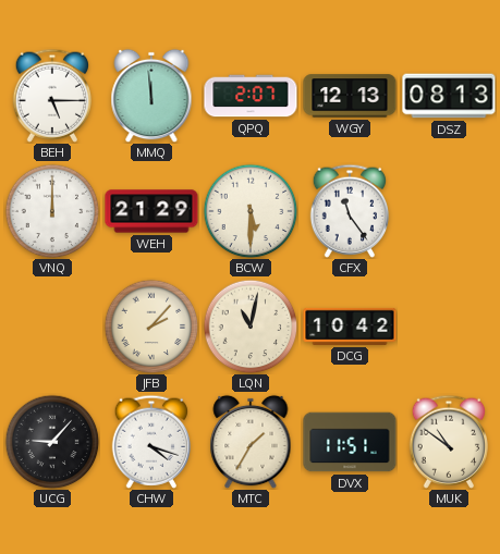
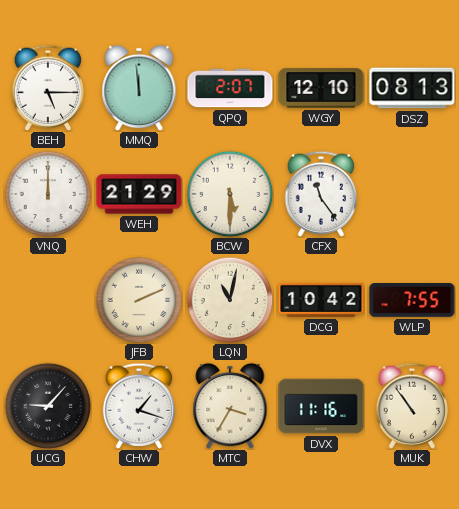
WGY: 12:13 -> 12:10
JFB: 2:07 -> 2:11
WLP: none -> 7:55
CHW: 4:18 -> 1:18
MTC: 1:35 -> 3:35
DVX: 11:51 -> 11:16
MUK: 10:51 -> 10:54
